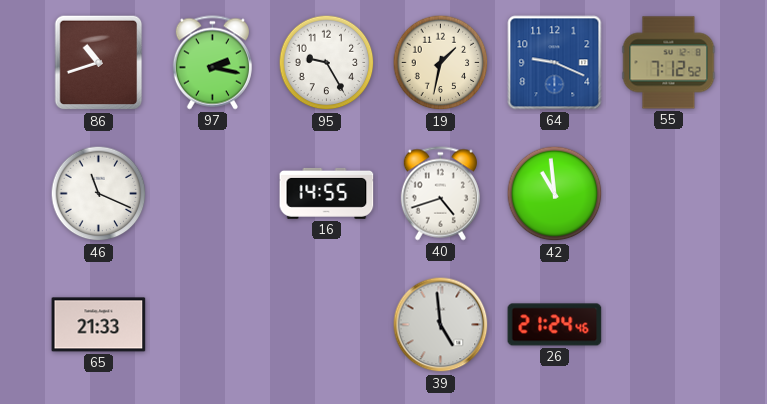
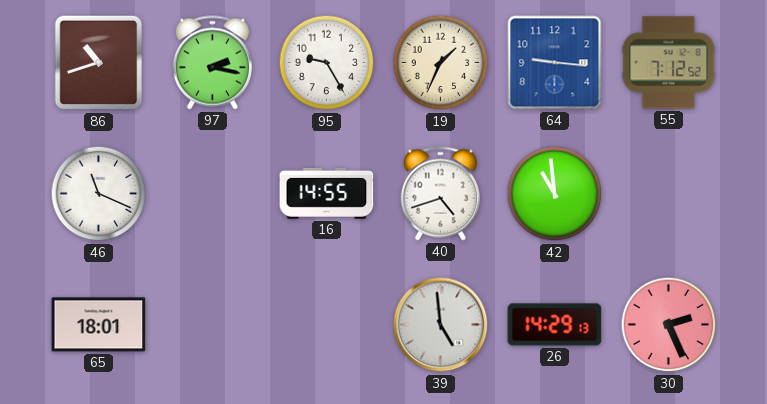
19: 1:32 -> 1:34
64: 9:19 -> 9:16
65: 21:33 -> 18:01
26: 21:24 -> 14:29
30: none -> 2:26
